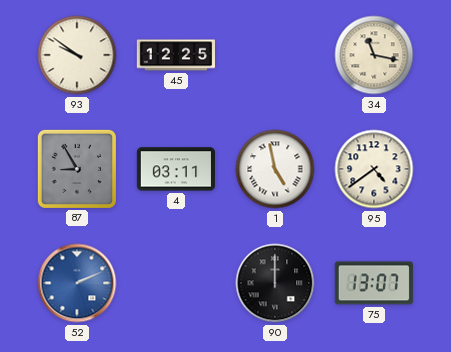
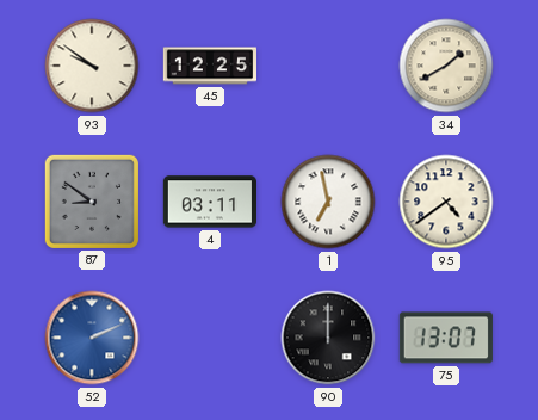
34: 11:17 -> 1:40
87: 8:55 -> 8:51
1: 4:58 -> 6:58
